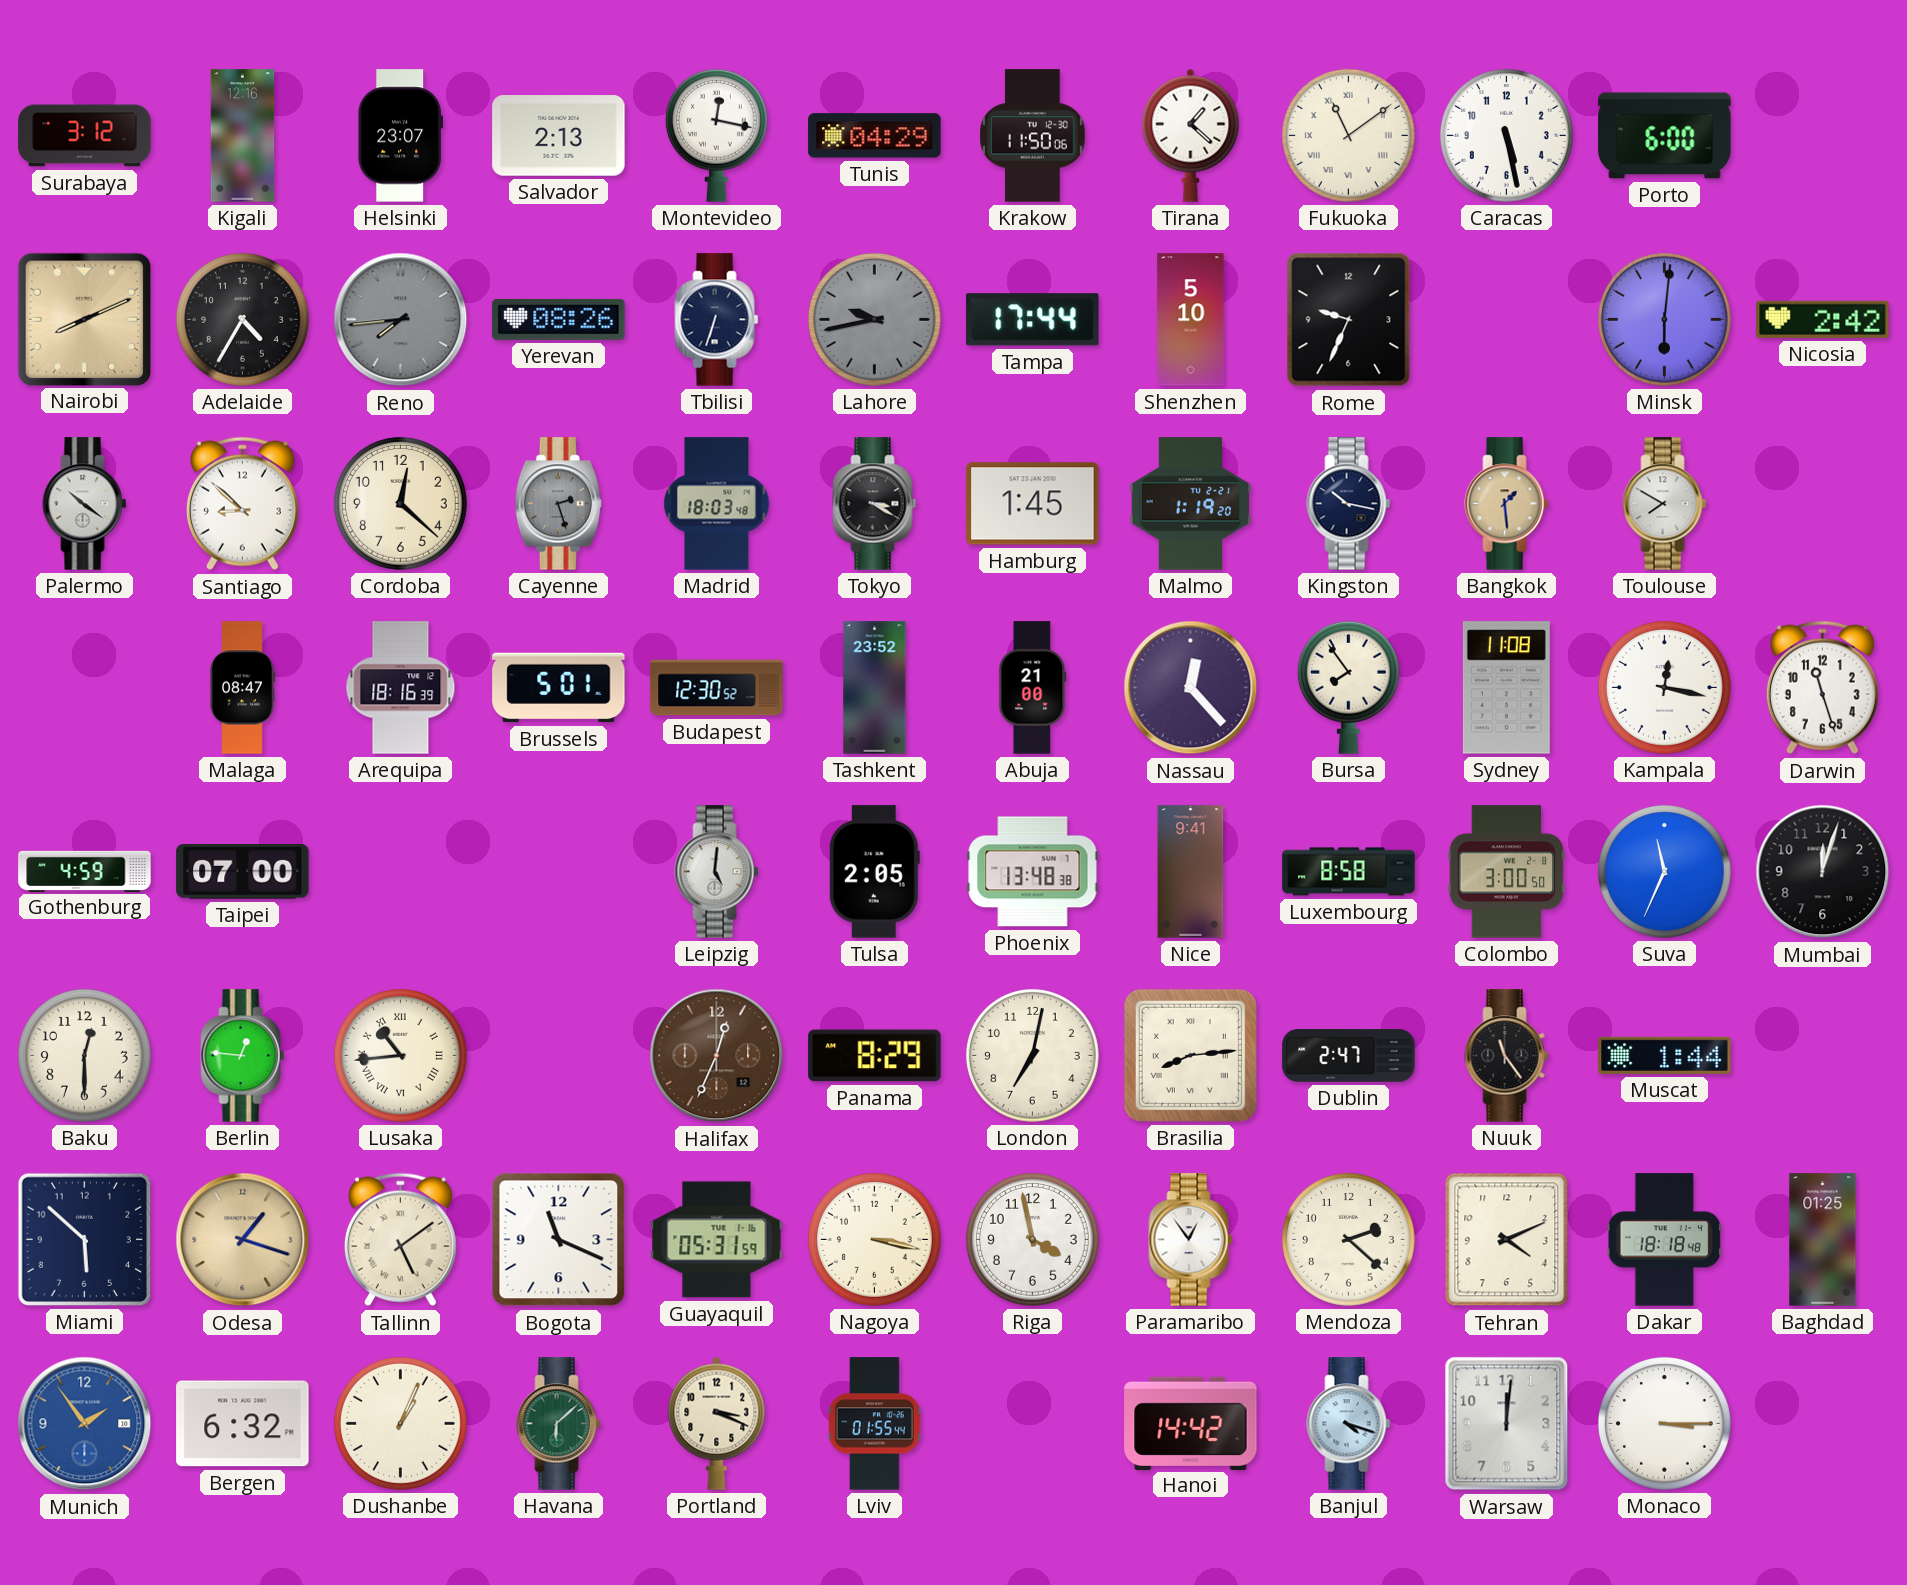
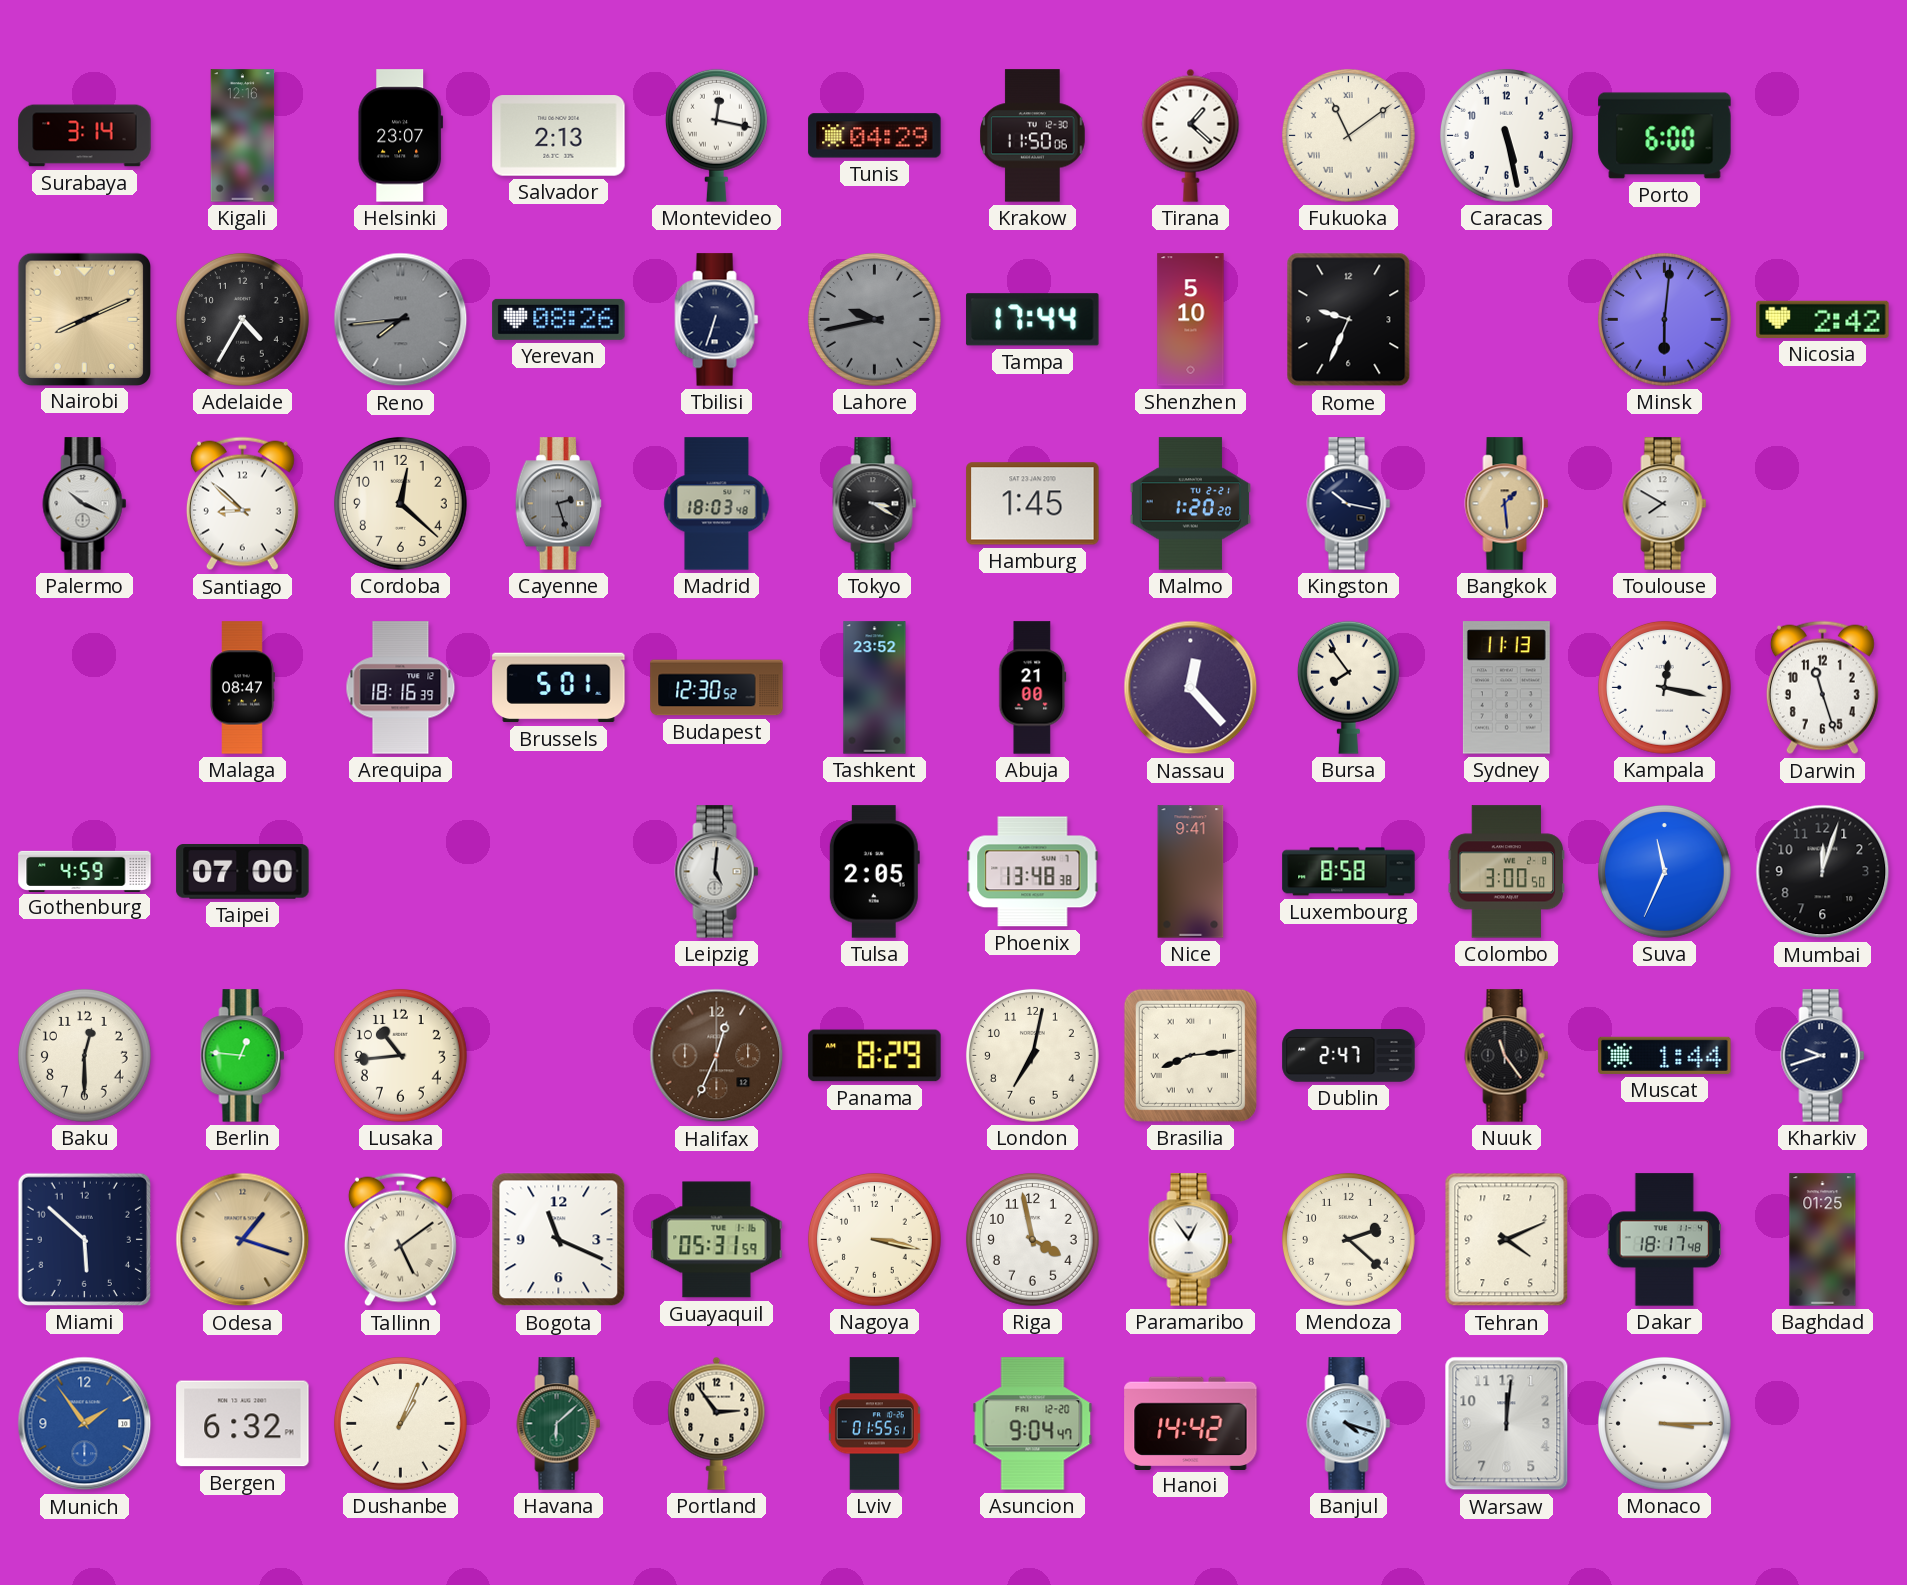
Surabaya: 3:12 -> 3:14
Palermo: 10:21 -> 10:19
Malmo: 1:19 -> 1:20
Sydney: 11:08 -> 11:13
Lusaka numerals: Roman -> Arabic
Kharkiv: none -> 9:42
Dakar: 18:18 -> 18:17
Portland: 3:19 -> 2:54
Lviv: 01:55:44 -> 01:55:51
Asuncion: none -> 9:04
